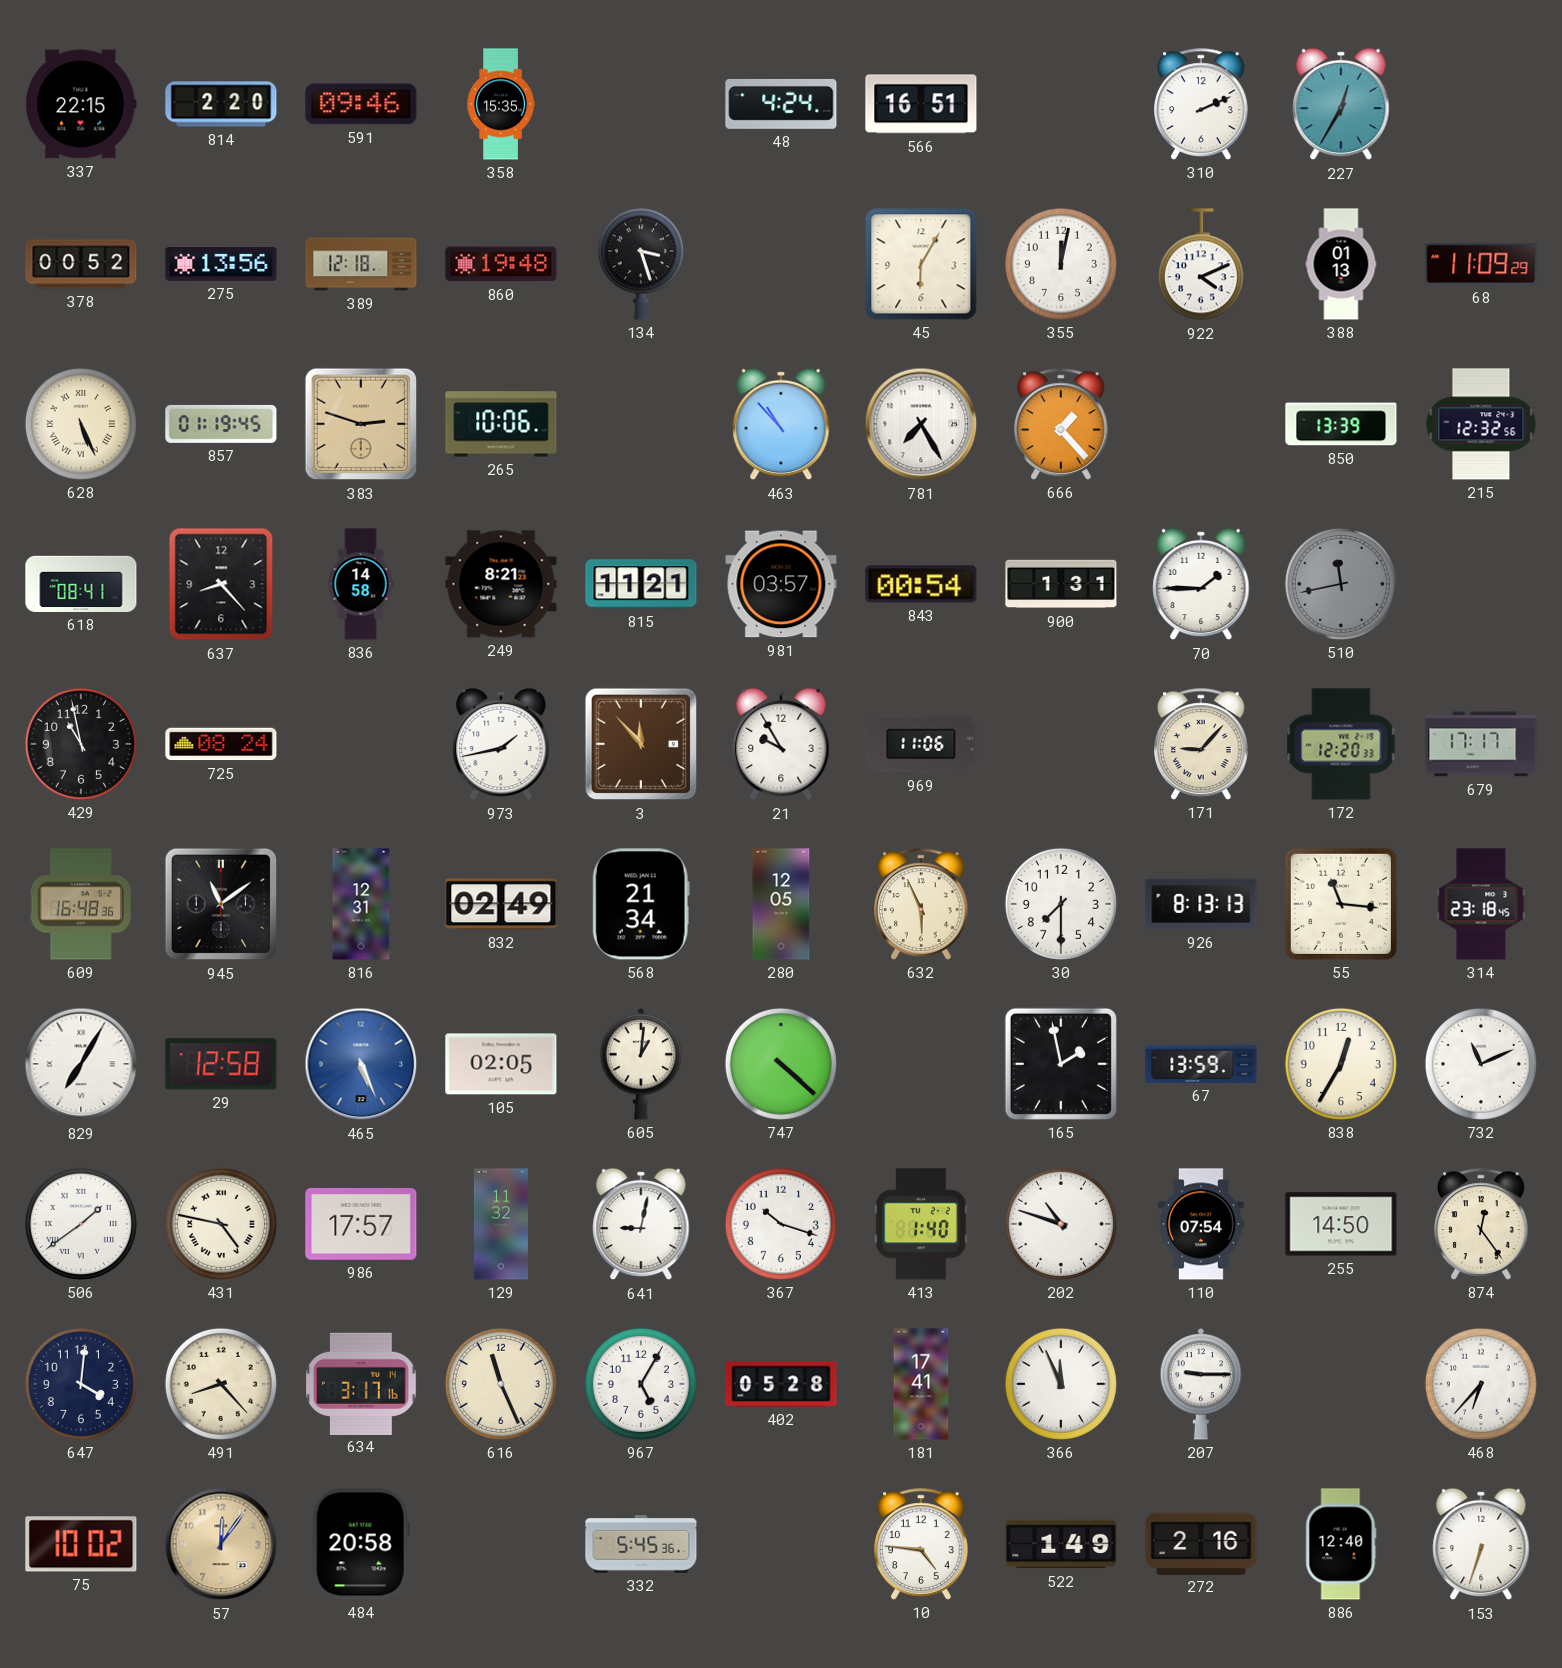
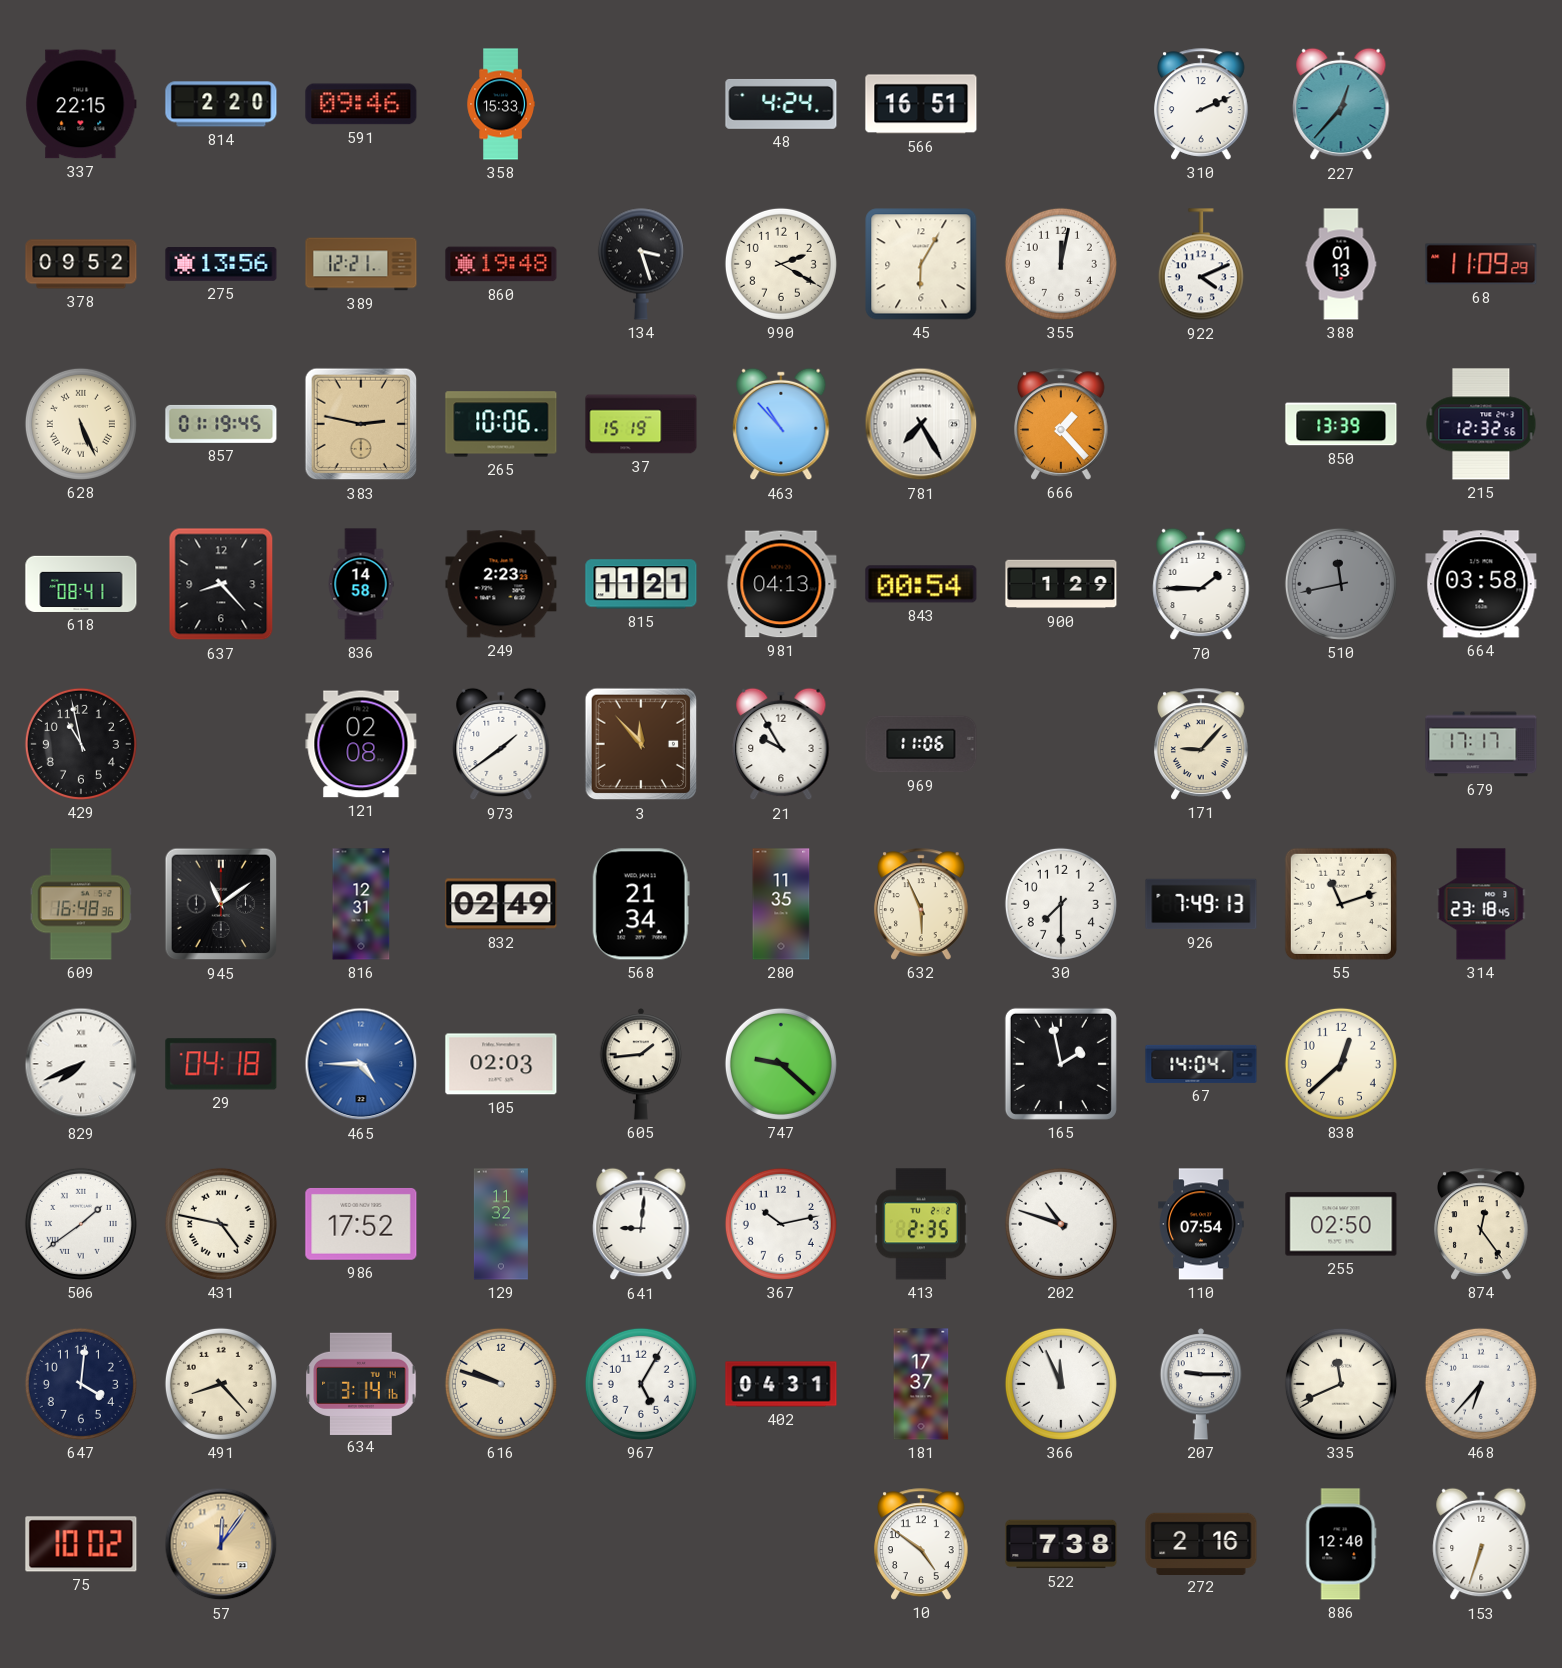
358: 15:35 -> 15:33
227: 12:35 -> 12:37
378: 00:52 -> 09:52
389: 12:18 -> 12:21
990: none -> 2:20
383: 2:48 -> 2:47
37: none -> 15:19
249: 8:21 -> 2:23
981: 03:57 -> 04:13
900: 1:31 -> 1:29
664: none -> 03:58
725: 08:24 -> none
121: none -> 02:08
973: 1:43 -> 1:39
172: 12:20 -> none
280: 12:05 -> 11:35
926: 8:13 -> 7:49
55: 11:16 -> 11:12
829: 7:05 -> 7:41
29: 12:58 -> 04:18
465: 5:26 -> 4:45
105: 02:05 -> 02:03
605: 1:01 -> 1:44
747: 4:22 -> 9:22
67: 13:59 -> 14:04
838: 12:35 -> 12:38
732: 11:11 -> none
986: 17:57 -> 17:52
641: 9:02 -> 9:01
367: 10:18 -> 10:13
413: 1:40 -> 2:35
255: 14:50 -> 02:50
634: 3:17 -> 3:14
616: 11:26 -> 9:48
402: 05:28 -> 04:31
181: 17:41 -> 17:37
335: none -> 11:41
484: 20:58 -> none
332: 5:45 -> none
10: 4:46 -> 4:51
522: 1:49 -> 7:38
